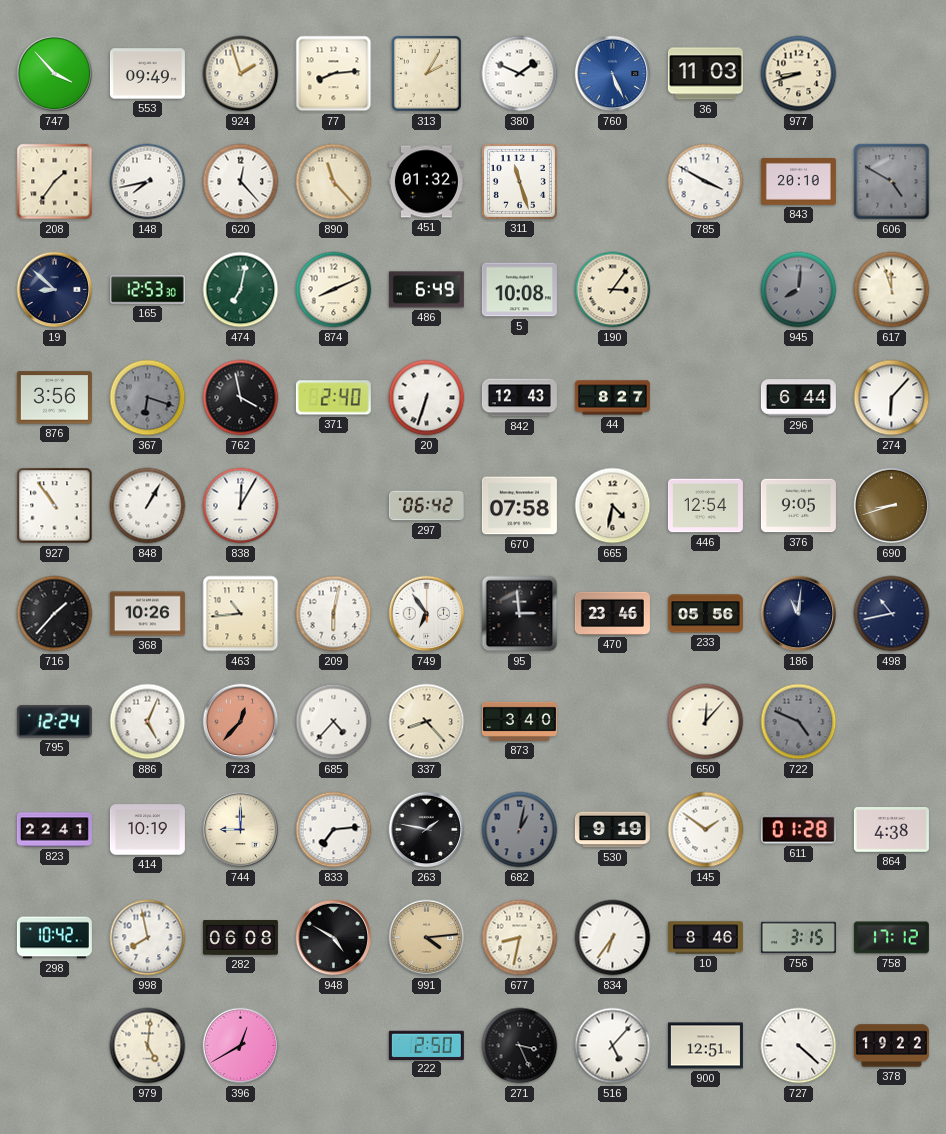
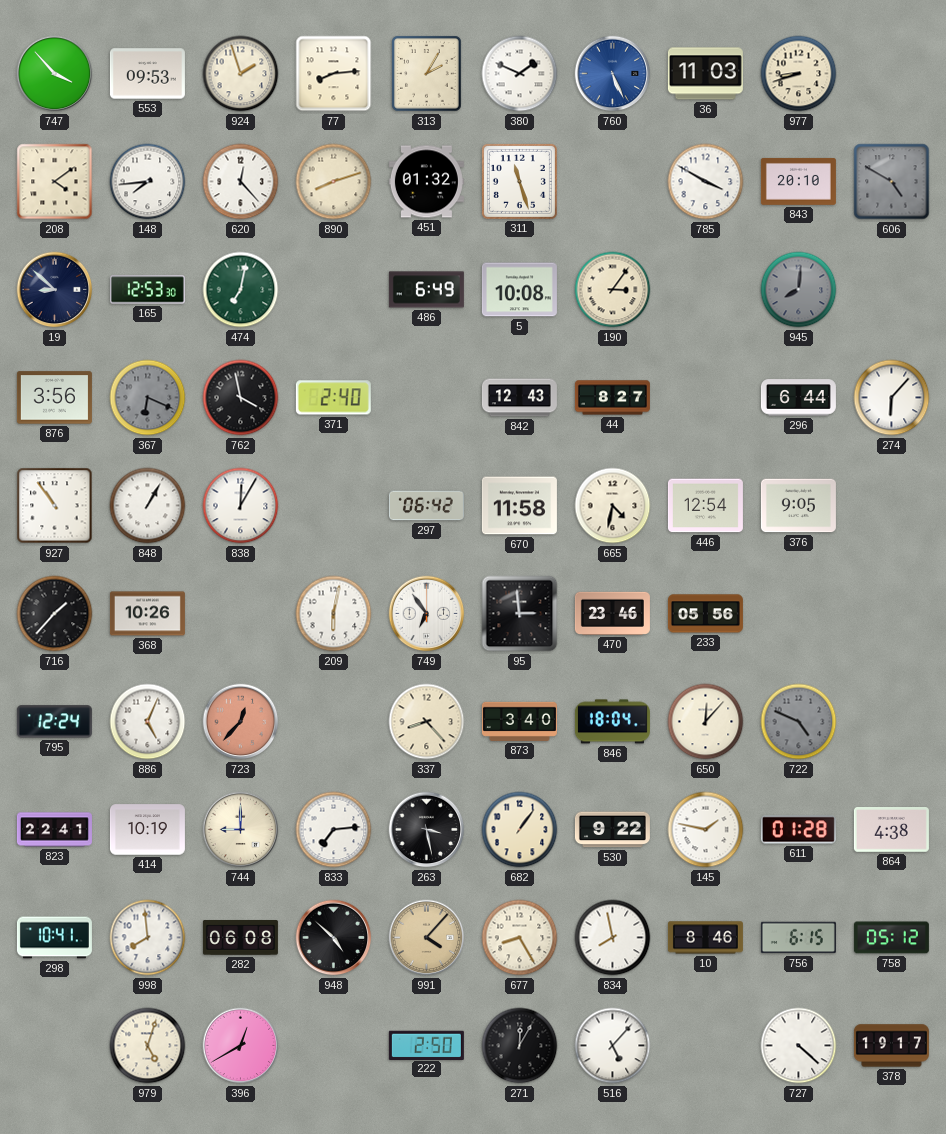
553: 09:49 -> 09:53
208: 1:36 -> 4:09
148: 7:43 -> 7:44
890: 11:23 -> 8:12
874: 8:11 -> none
617: 11:57 -> none
367: 6:18 -> 6:19
20: 6:33 -> none
670: 07:58 -> 11:58
690: 8:42 -> none
463: 10:44 -> none
186: 11:01 -> none
498: 10:43 -> none
685: 4:37 -> none
846: none -> 18:04
263: 1:47 -> 3:28
682: 1:02 -> 1:06
682 dial: grey -> cream
530: 9:19 -> 9:22
145: 1:51 -> 1:47
298: 10:42 -> 10:41
998: 7:58 -> 7:59
948: 4:50 -> 4:52
991: 4:14 -> 4:07
677: 8:32 -> 8:25
834: 6:36 -> 7:58
756: 3:15 -> 6:15
758: 17:12 -> 05:12
979: 5:01 -> 5:03
271: 3:26 -> 12:05
900: 12:51 -> none
378: 19:22 -> 19:17
